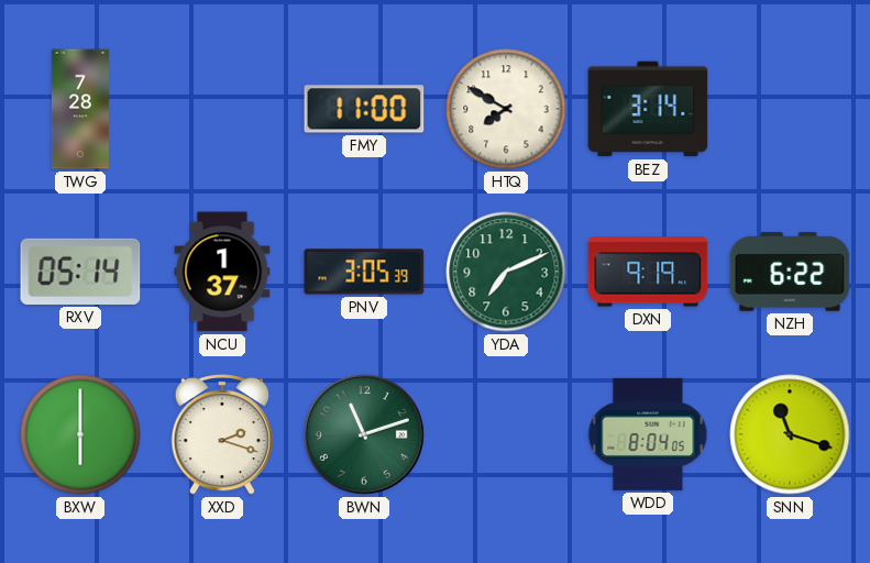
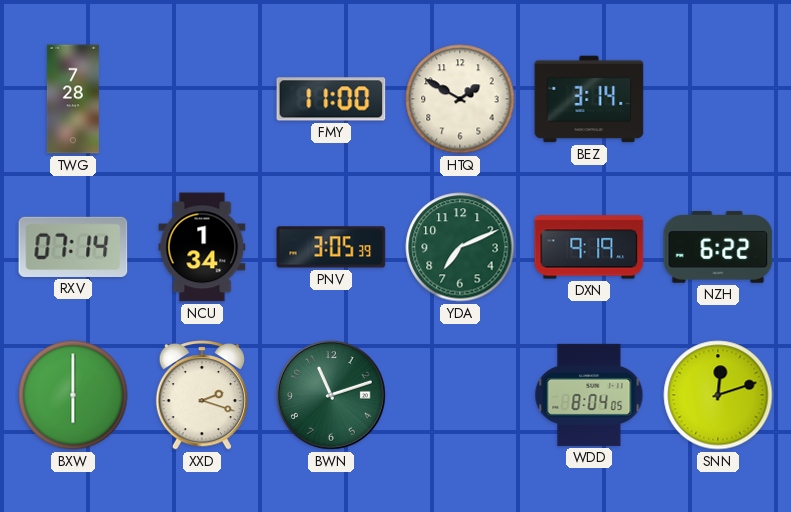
HTQ: 7:50 -> 1:50
RXV: 05:14 -> 07:14
NCU: 1:37 -> 1:34
SNN: 11:18 -> 12:12
